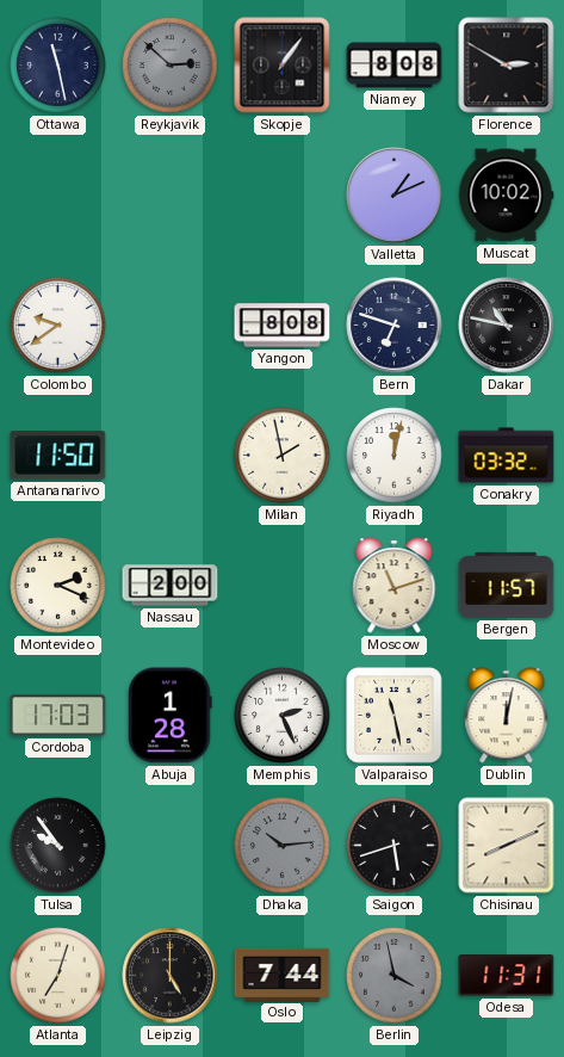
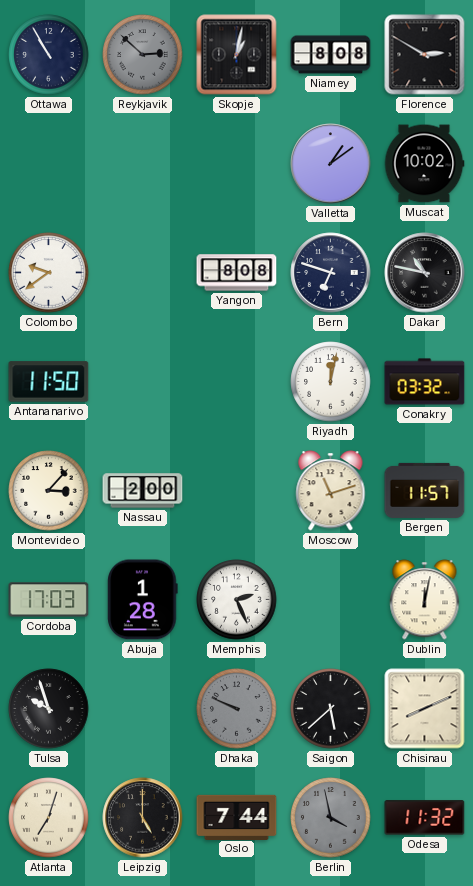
Ottawa: 11:28 -> 10:55
Skopje: 1:06 -> 1:02
Valletta: 1:11 -> 1:09
Milan: 1:58 -> none
Montevideo: 2:19 -> 3:07
Valparaiso: 11:28 -> none
Tulsa: 9:54 -> 9:57
Dhaka: 10:14 -> 9:49
Saigon: 5:42 -> 5:38
Odesa: 11:31 -> 11:32
